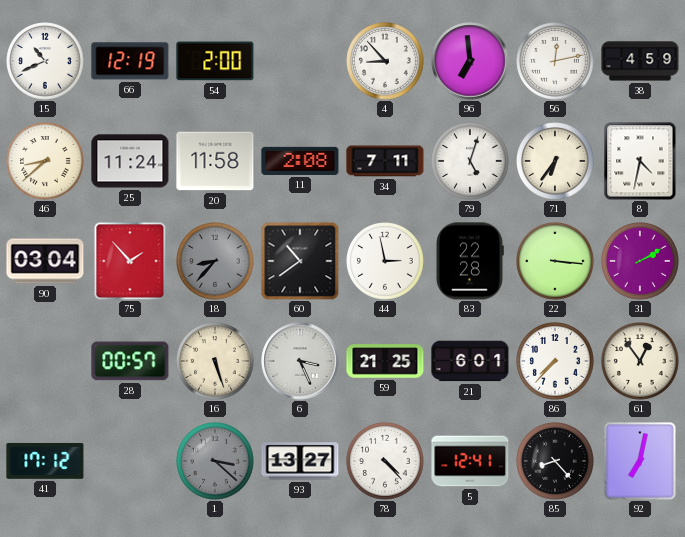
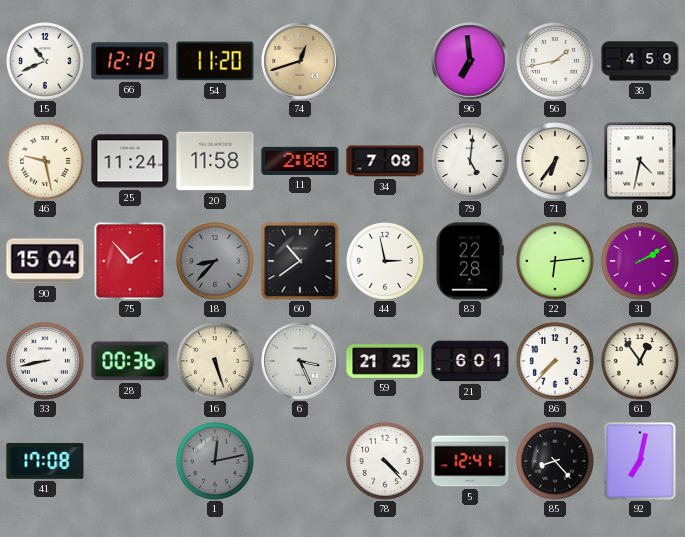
54: 2:00 -> 11:20
74: none -> 12:42
4: 8:53 -> none
56: 12:13 -> 1:43
46: 8:38 -> 9:28
34: 7:11 -> 7:08
79: 5:03 -> 5:01
90: 03:04 -> 15:04
22: 3:16 -> 6:14
33: none -> 8:43
28: 00:57 -> 00:36
41: 17:12 -> 17:08
1: 3:22 -> 12:13
93: 13:27 -> none
